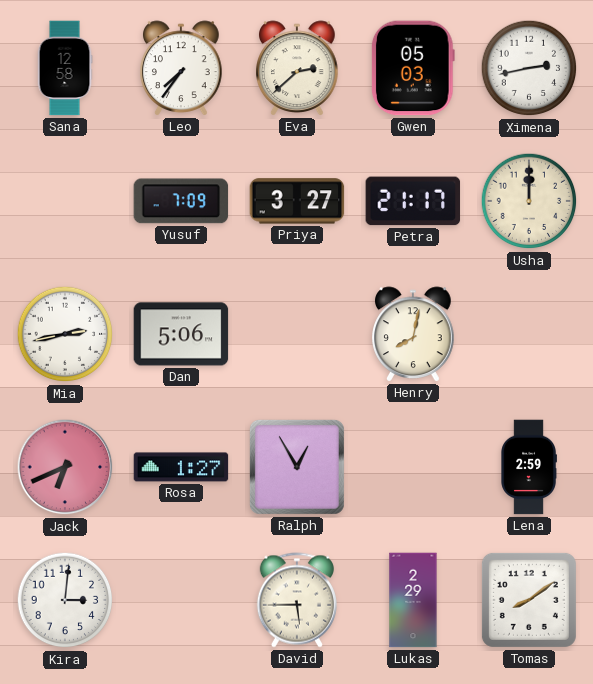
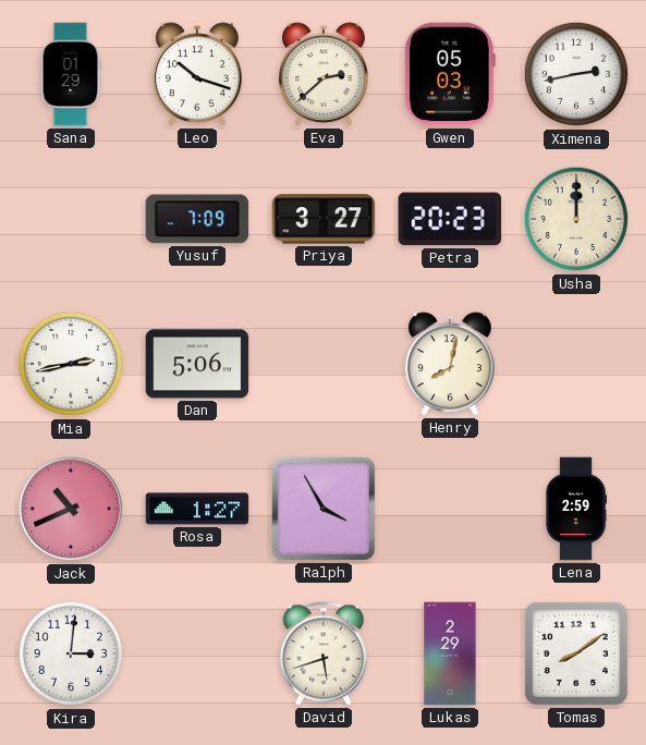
Sana: 12:58 -> 01:29
Leo: 7:36 -> 10:18
Petra: 21:17 -> 20:23
Jack: 6:41 -> 10:41
Ralph: 12:55 -> 3:55
David: 5:45 -> 5:42
